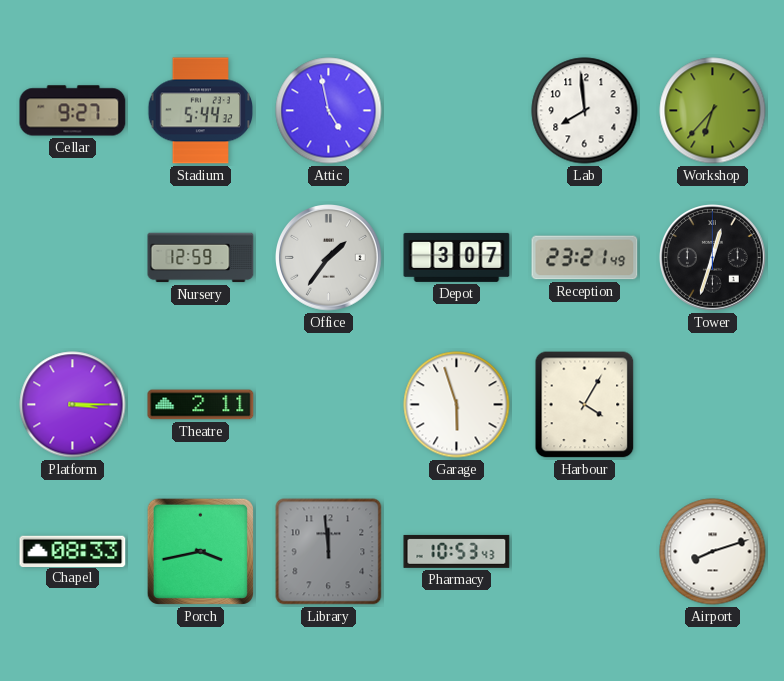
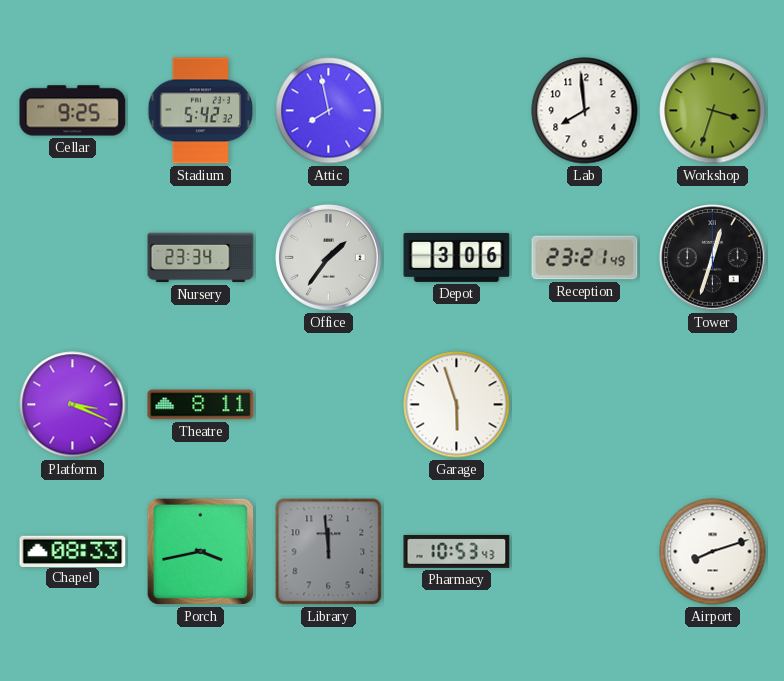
Cellar: 9:27 -> 9:25
Stadium: 5:44 -> 5:42
Attic: 4:58 -> 7:58
Workshop: 6:37 -> 3:33
Nursery: 12:59 -> 23:34
Depot: 3:07 -> 3:06
Platform: 3:15 -> 3:19
Theatre: 2:11 -> 8:11
Harbour: 4:05 -> none
